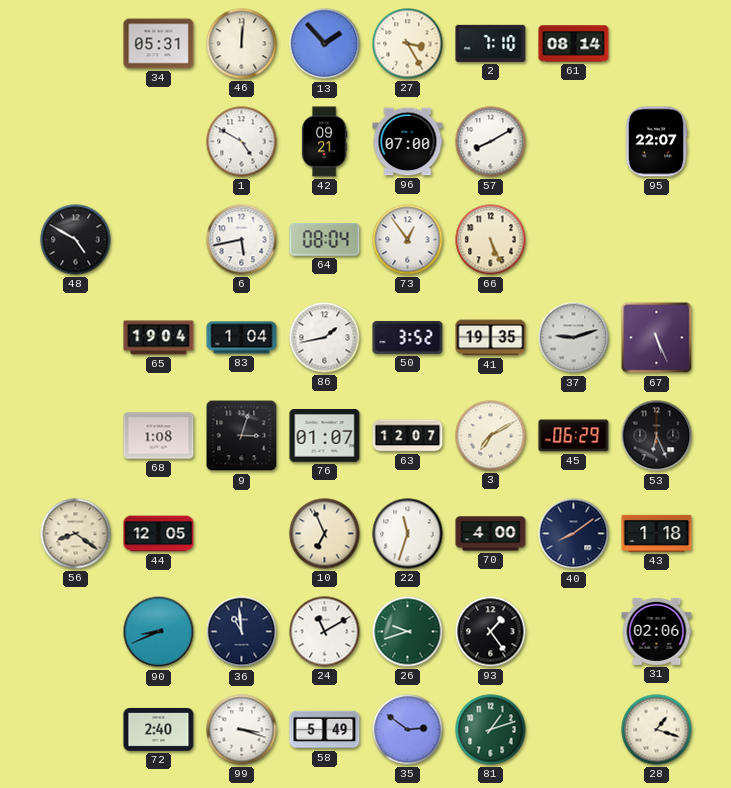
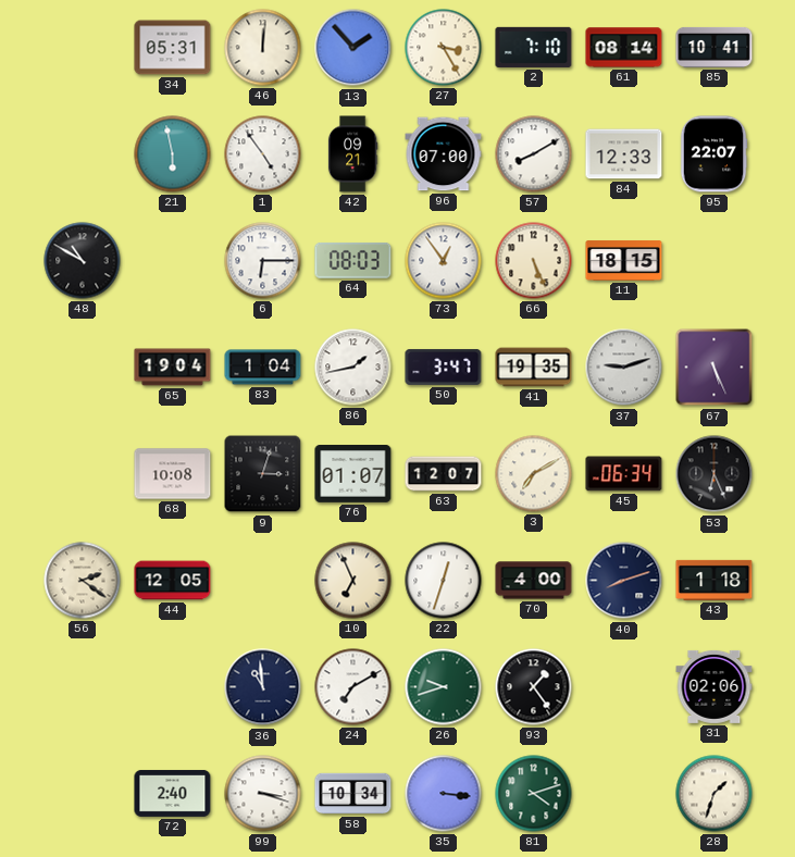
85: none -> 10:41
21: none -> 5:58
1: 4:50 -> 4:54
84: none -> 12:33
48: 4:50 -> 10:50
6: 5:43 -> 6:15
64: 08:04 -> 08:03
11: none -> 18:15
50: 3:52 -> 3:47
68: 1:08 -> 10:08
45: 06:29 -> 06:34
56: 8:21 -> 2:21
22: 11:33 -> 12:33
40: 8:09 -> 8:12
90: 8:41 -> none
24: 11:10 -> 7:10
58: 5:49 -> 10:34
35: 2:51 -> 3:16
81: 1:12 -> 4:12
28: 1:18 -> 1:33
